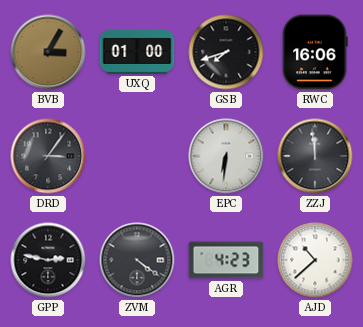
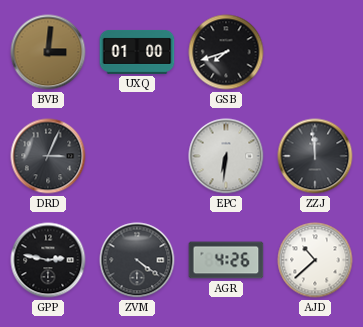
BVB: 3:05 -> 3:01
RWC: 16:06 -> none
DRD: 3:06 -> 3:04
AGR: 4:23 -> 4:26
